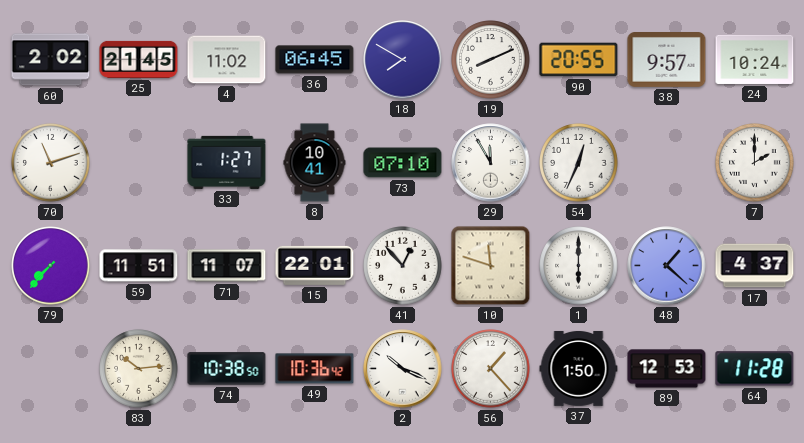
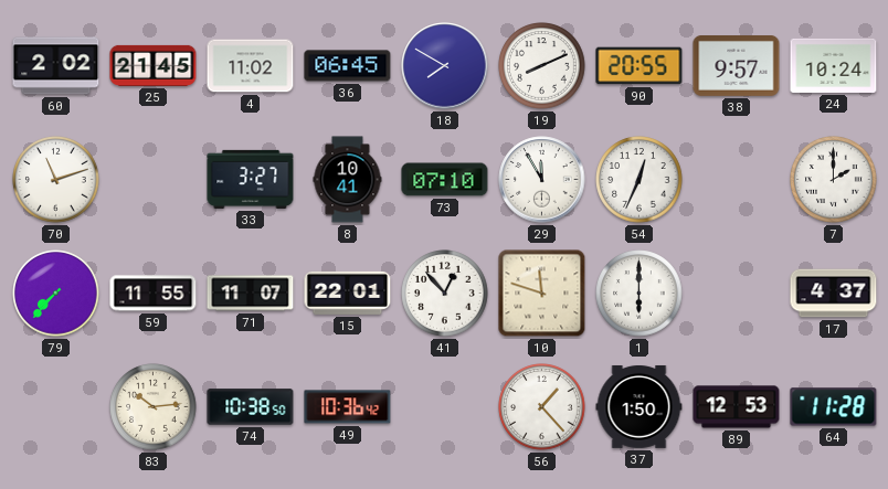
33: 1:27 -> 3:27
59: 11:51 -> 11:55
48: 1:22 -> none
2: 10:19 -> none
